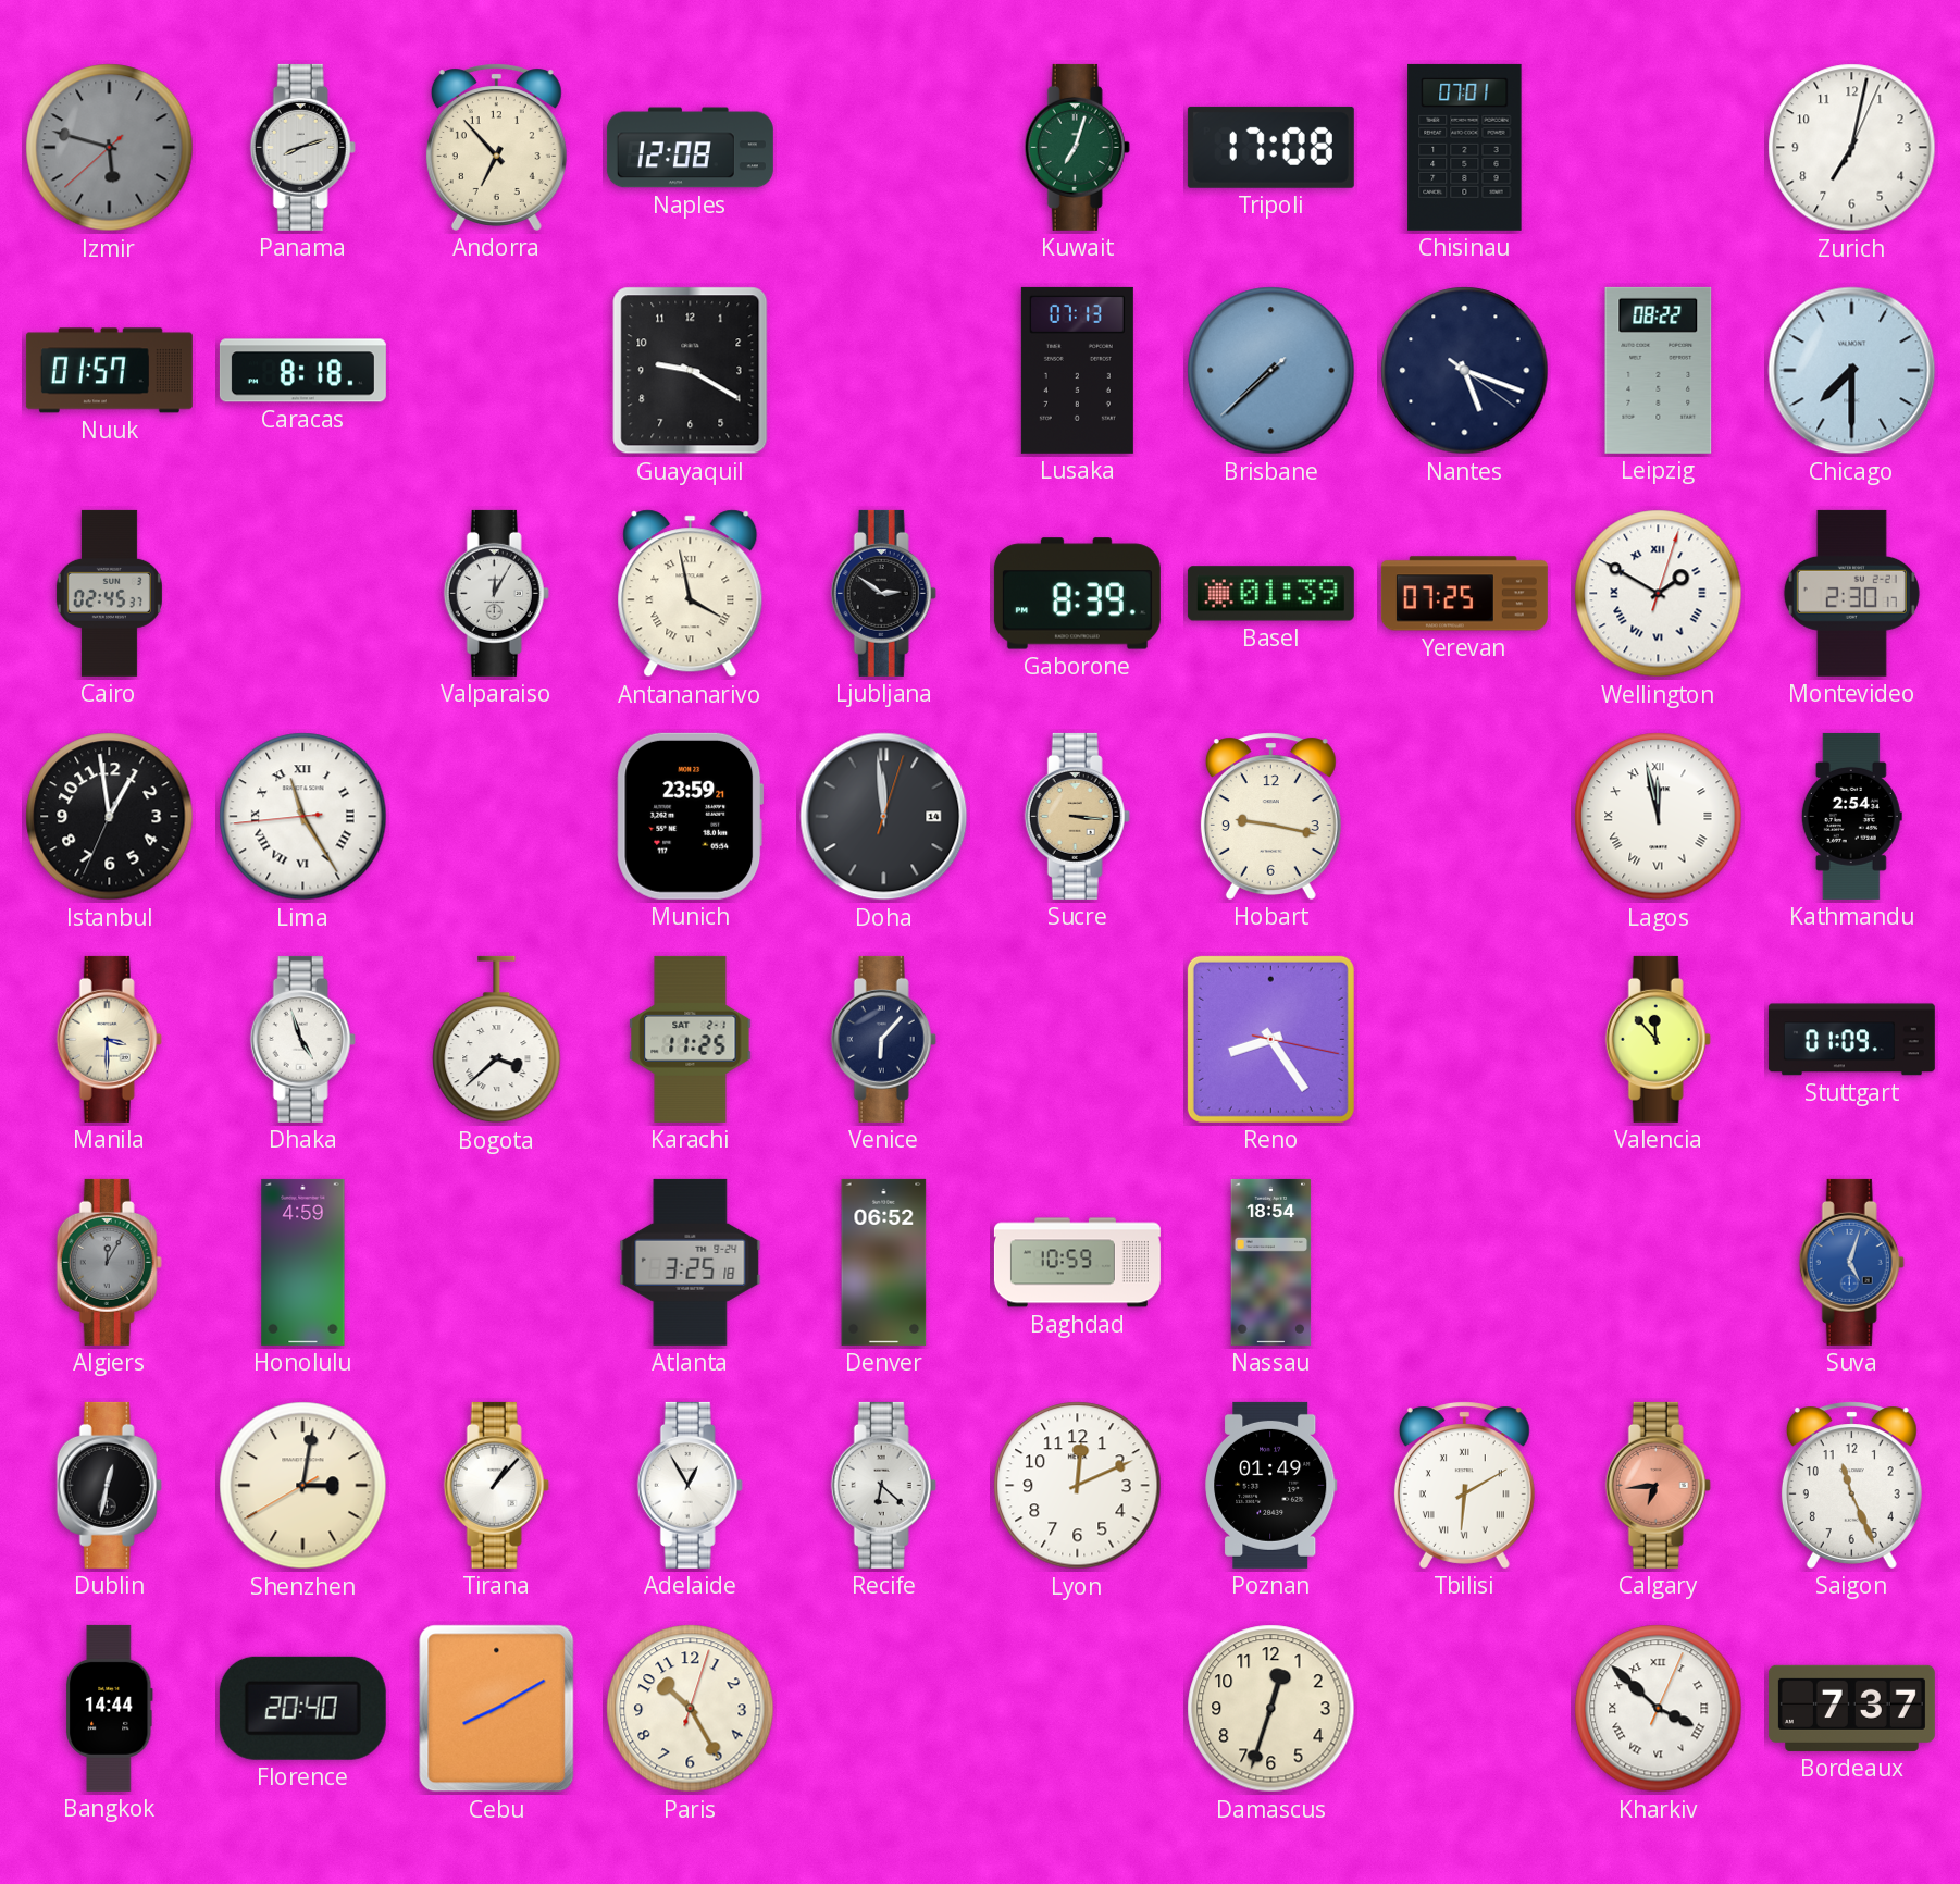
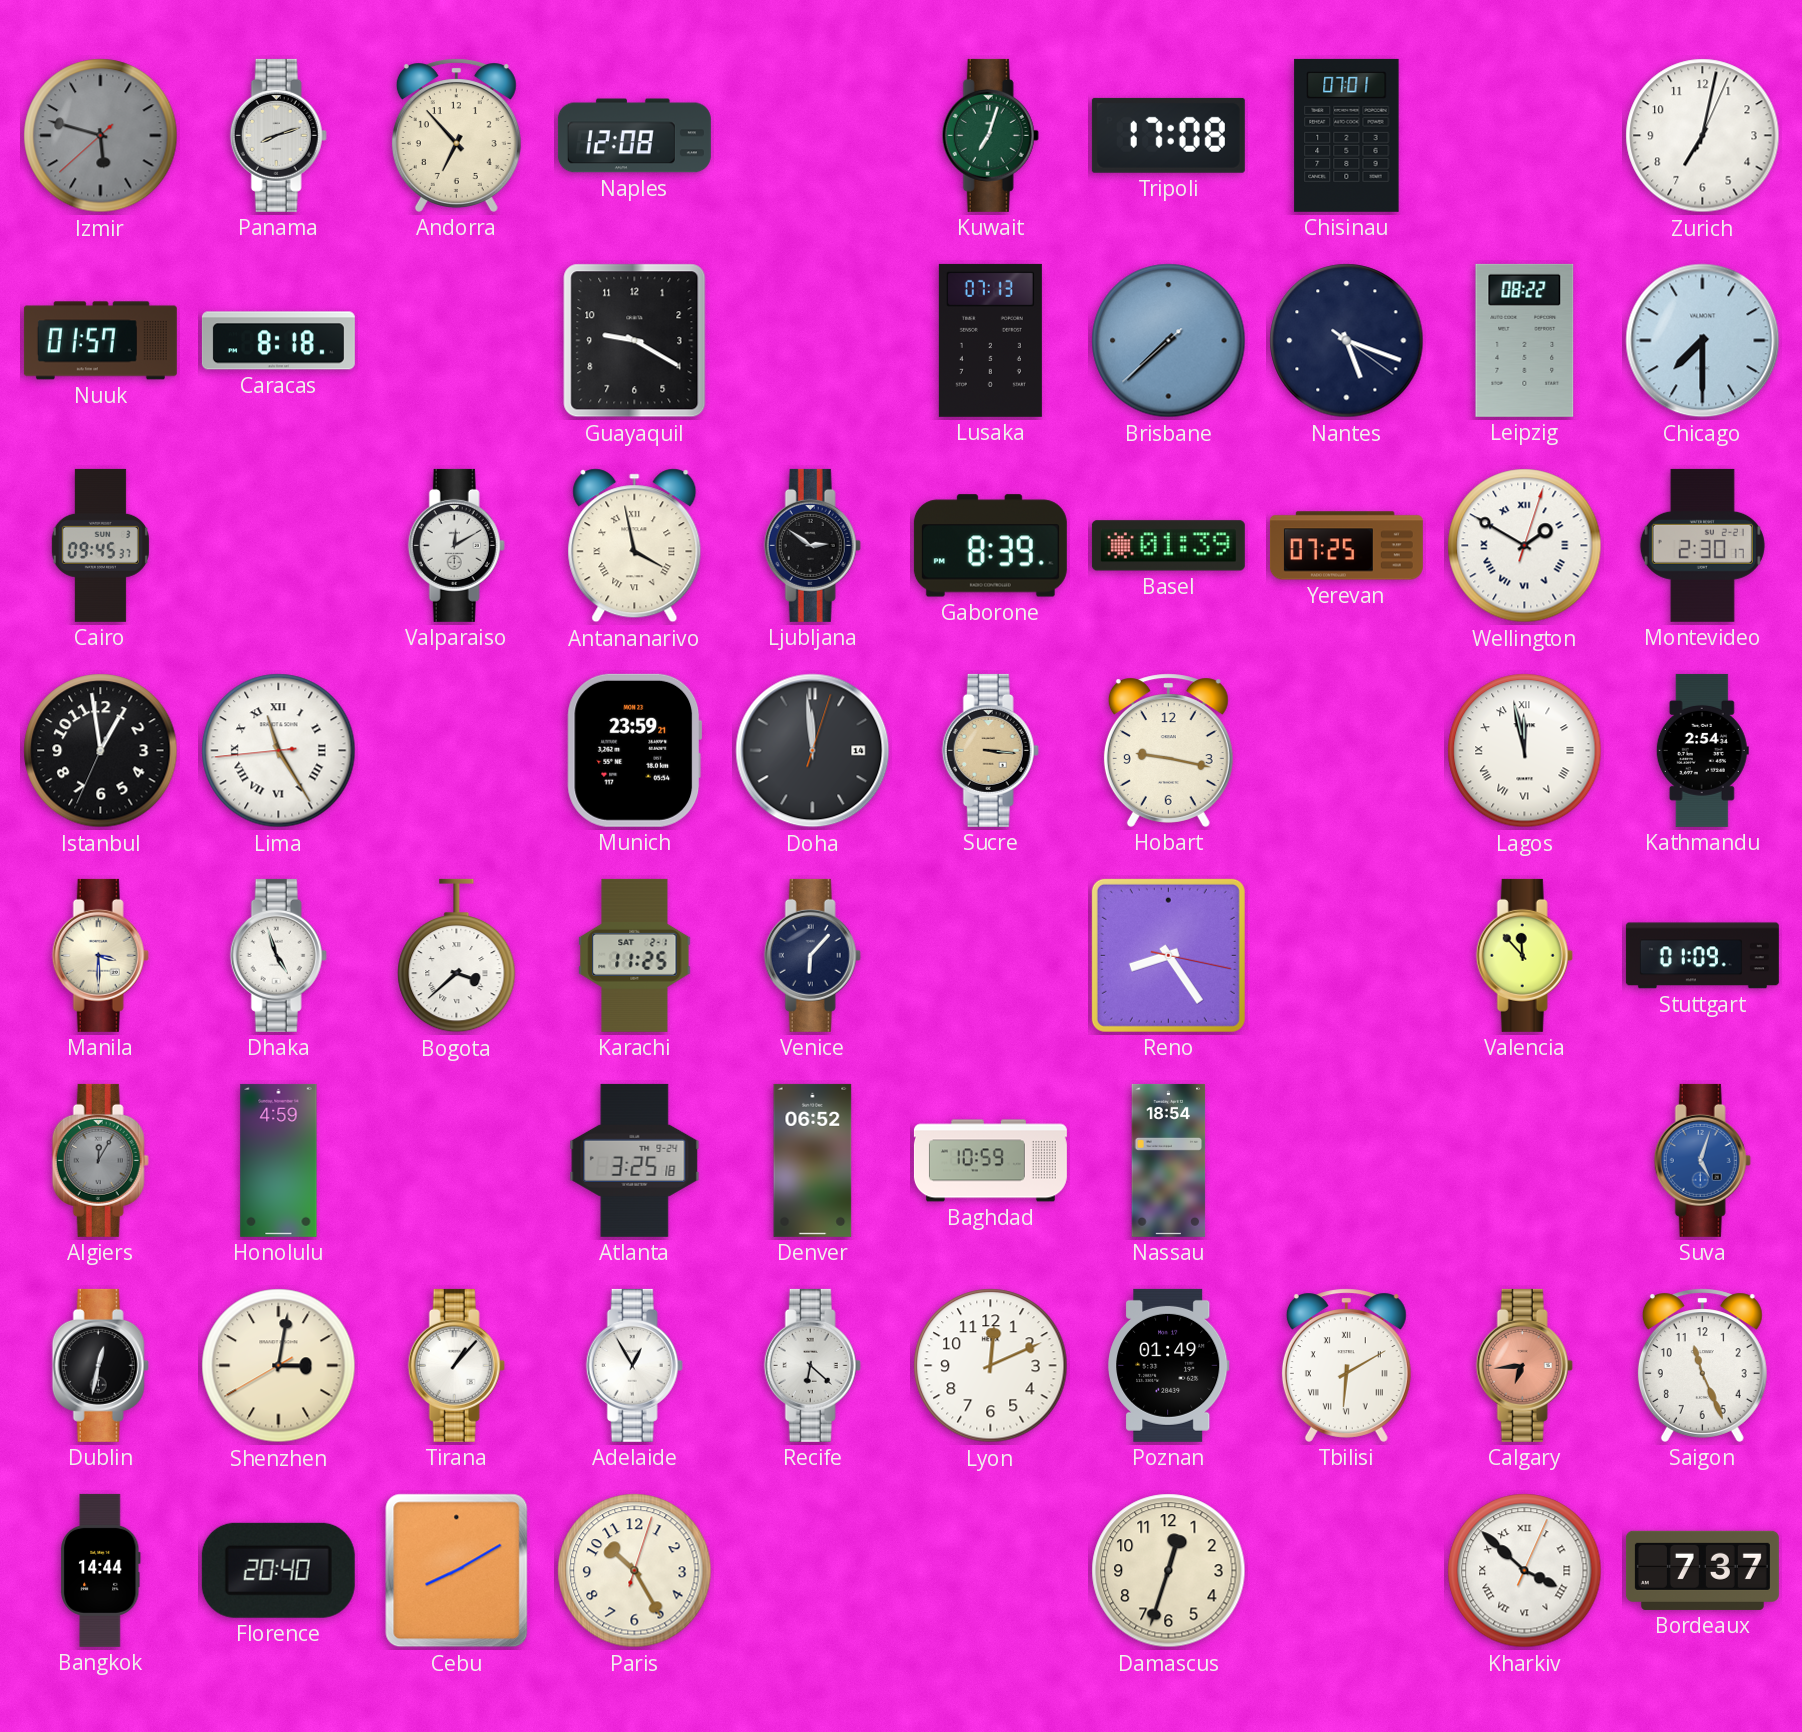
Cairo: 02:45 -> 09:45
Valparaiso: 12:05 -> 12:10
